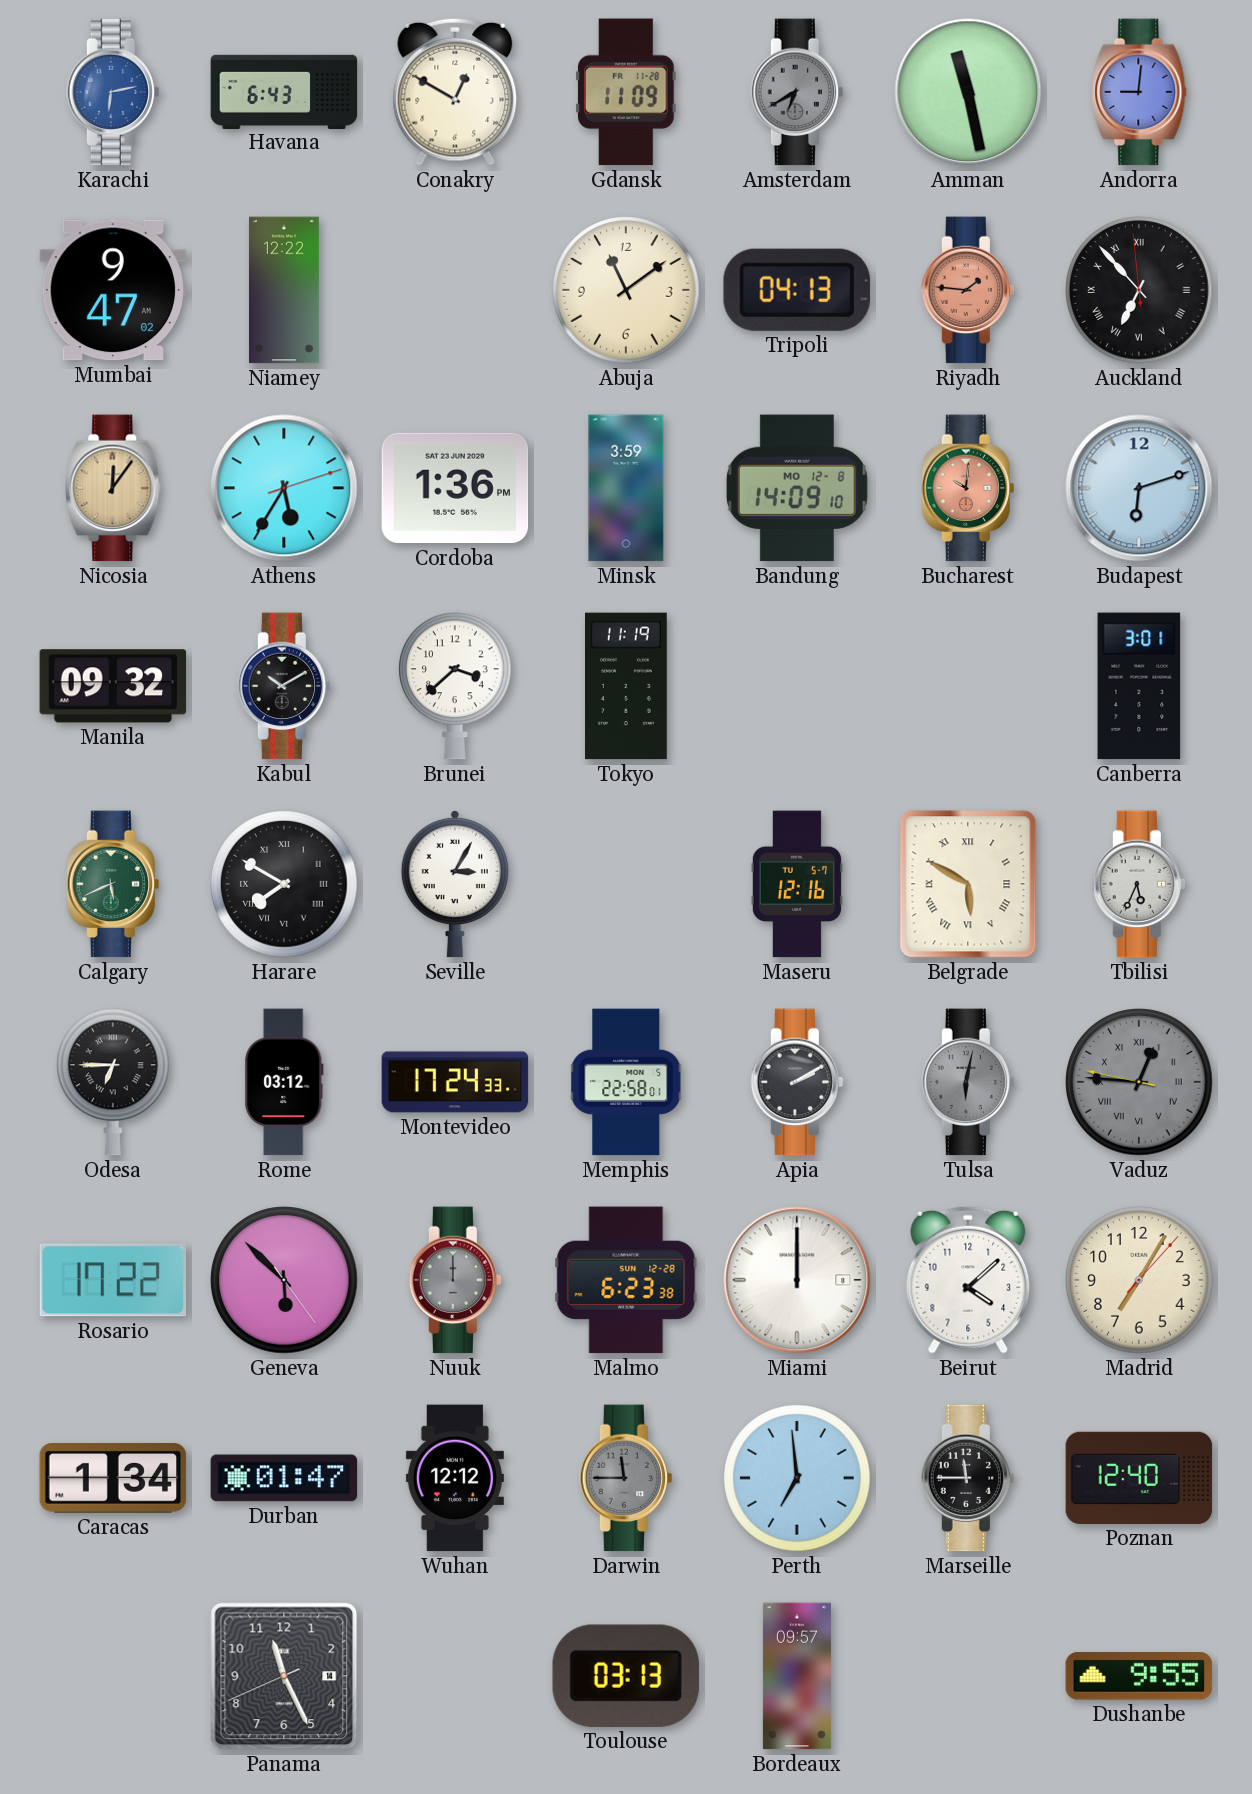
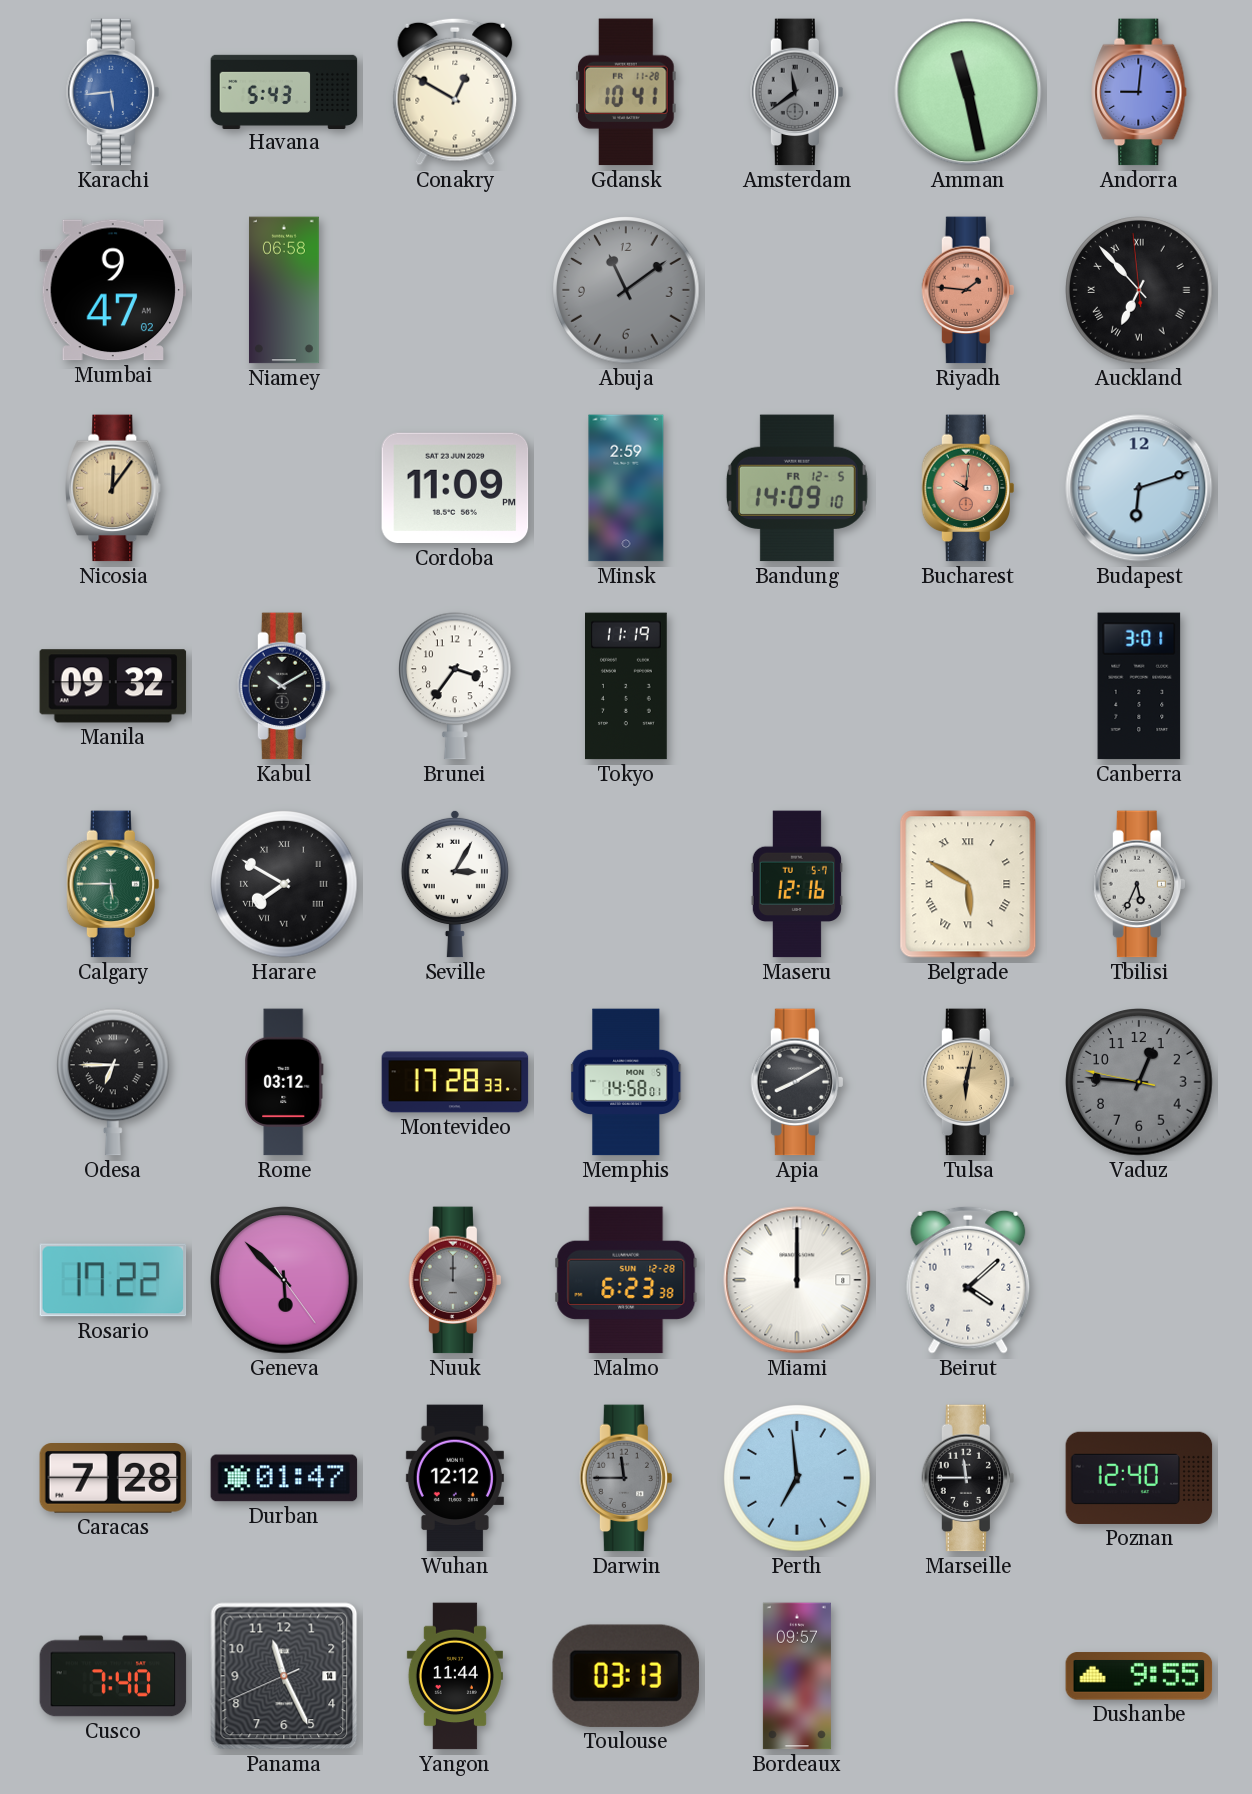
Karachi: 6:13 -> 5:44
Havana: 6:43 -> 5:43
Gdansk: 11:09 -> 10:41
Amsterdam: 6:40 -> 11:39
Niamey: 12:22 -> 06:58
Abuja dial: cream -> grey
Tripoli: 04:13 -> none
Athens: 5:35 -> none
Cordoba: 1:36 -> 11:09
Minsk: 3:59 -> 2:59
Bandung date: MO 12-8 -> FR 12-5
Brunei: 3:38 -> 3:36
Calgary: 5:41 -> 5:45
Montevideo: 17:24 -> 17:28
Memphis: 22:58 -> 14:58
Apia: 2:10 -> 8:10
Tulsa dial: grey -> champagne
Vaduz numerals: Roman -> Arabic
Madrid: 7:05 -> none
Caracas: 1:34 -> 7:28
Cusco: none -> 7:40
Yangon: none -> 11:44
